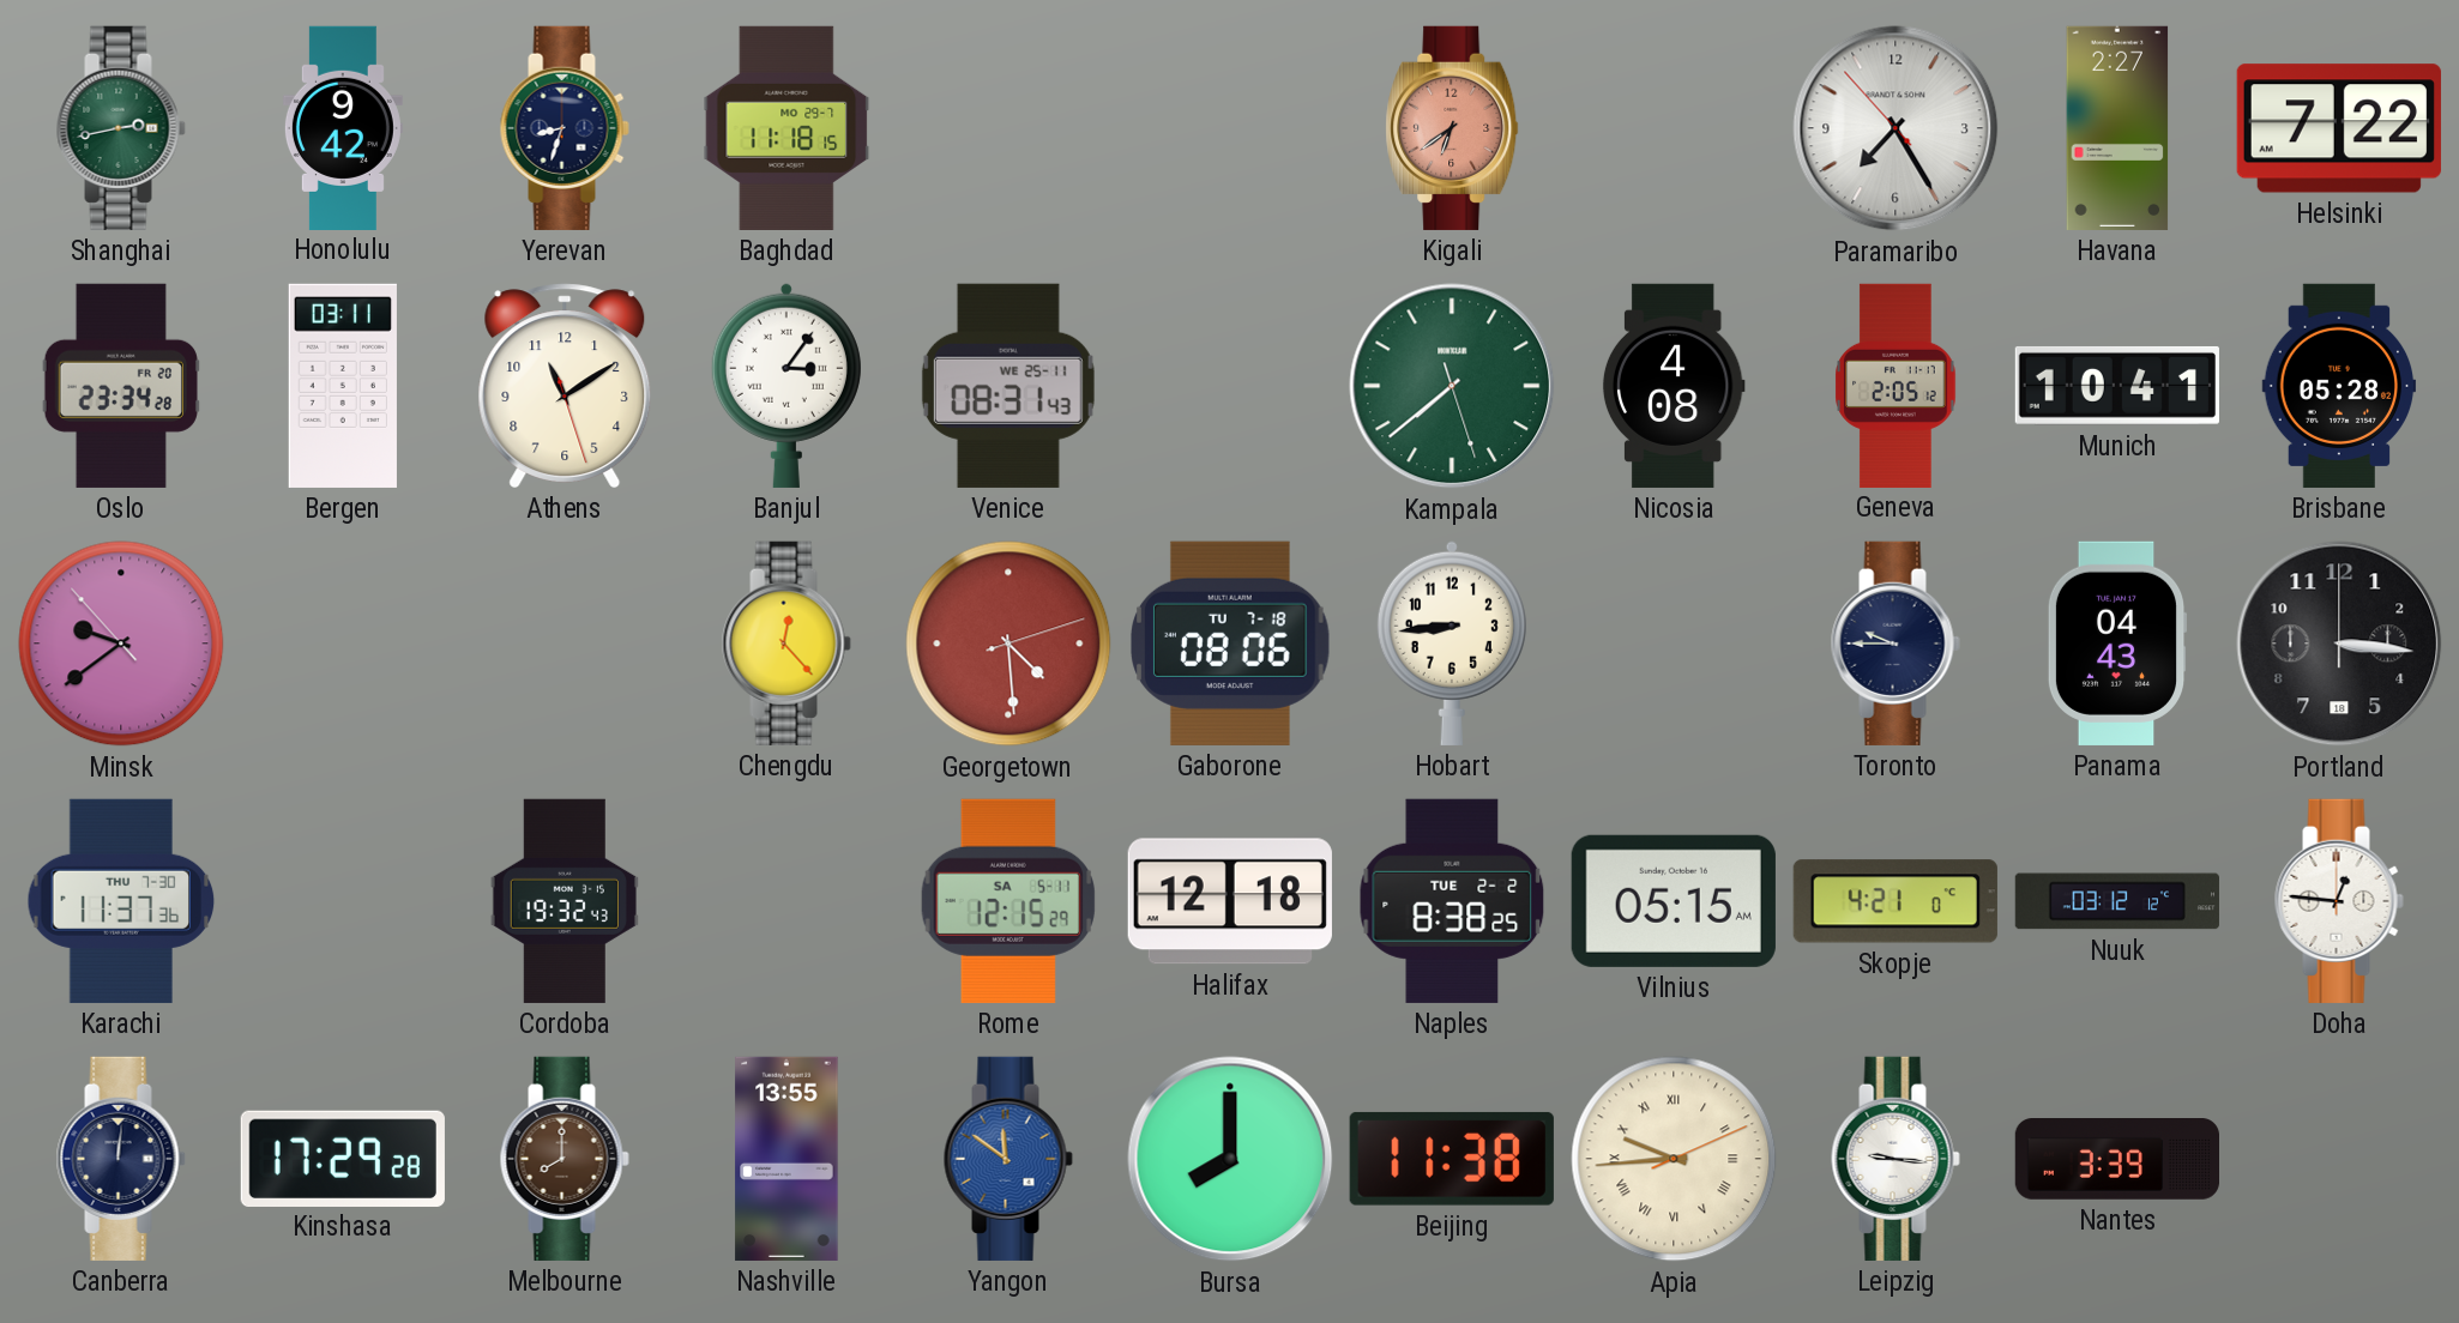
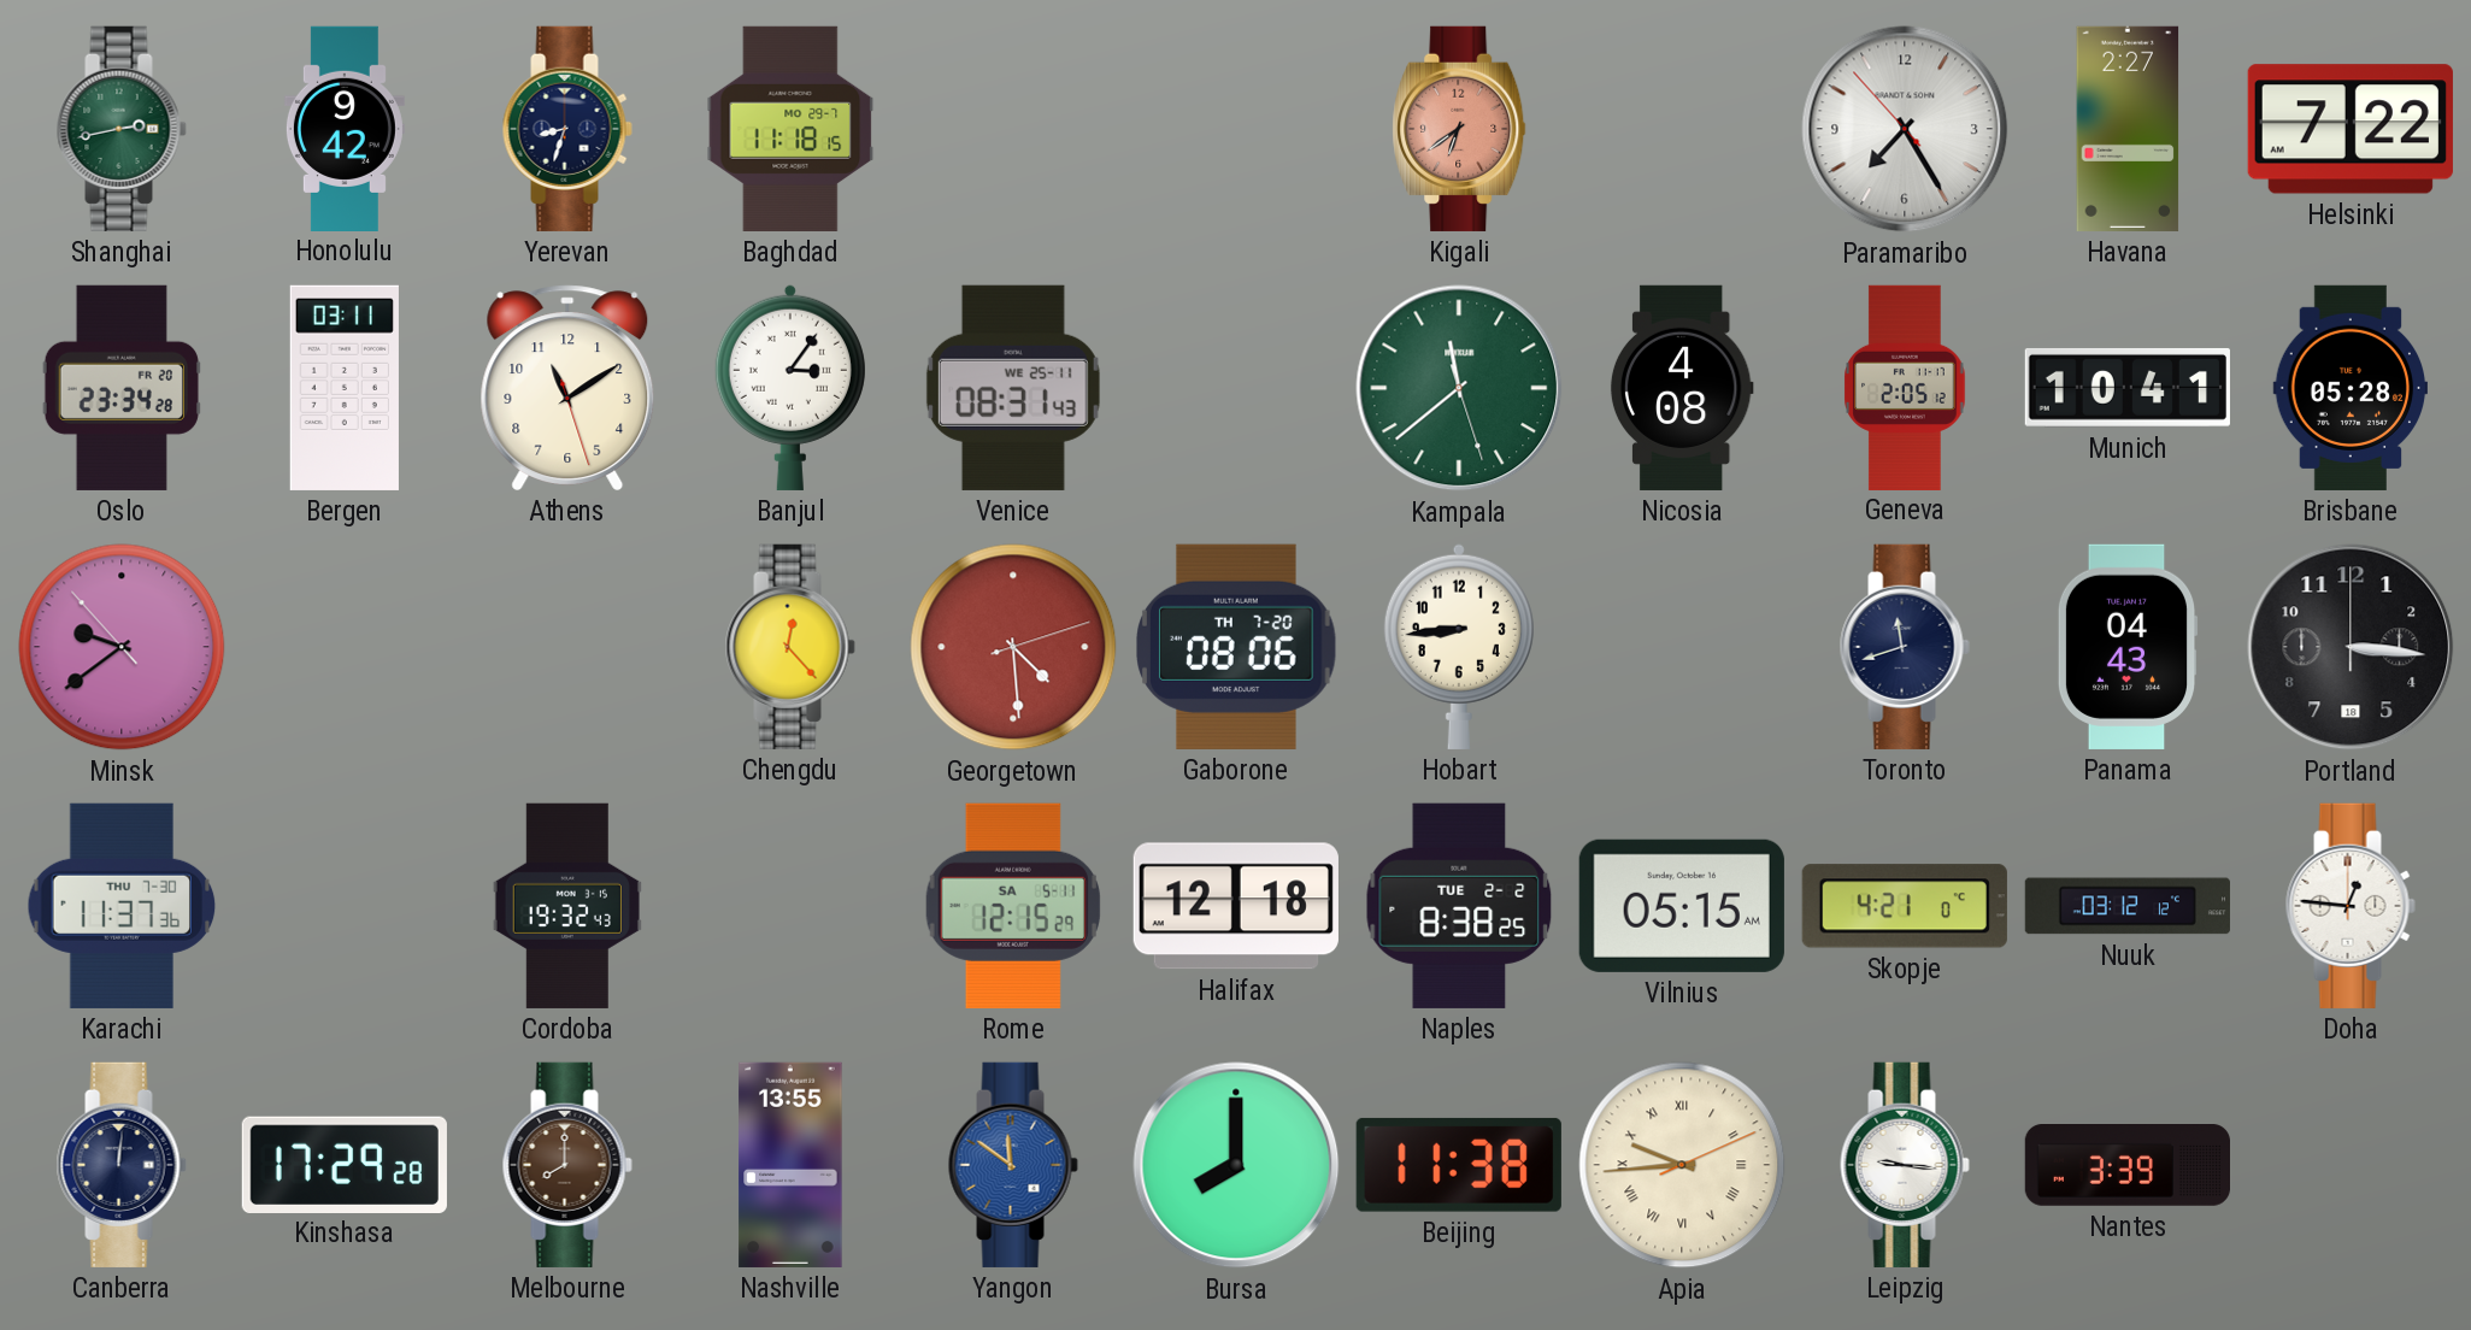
Kampala: 7:38 -> 11:38
Gaborone date: TU 7-18 -> TH 7-20
Toronto: 9:45 -> 11:42
